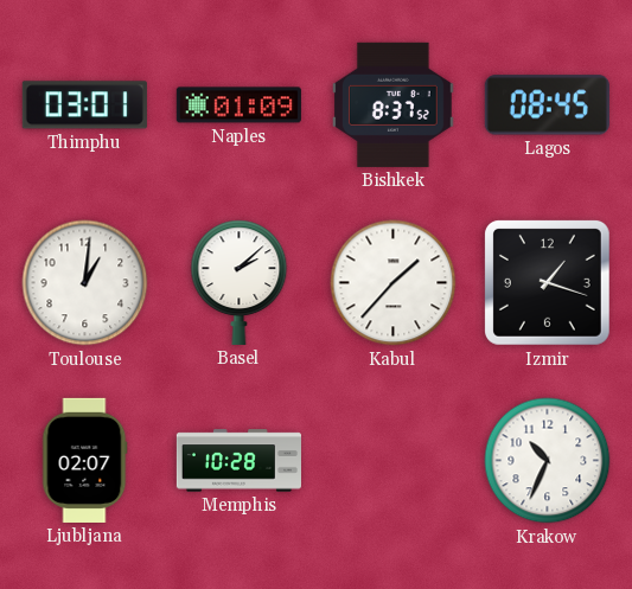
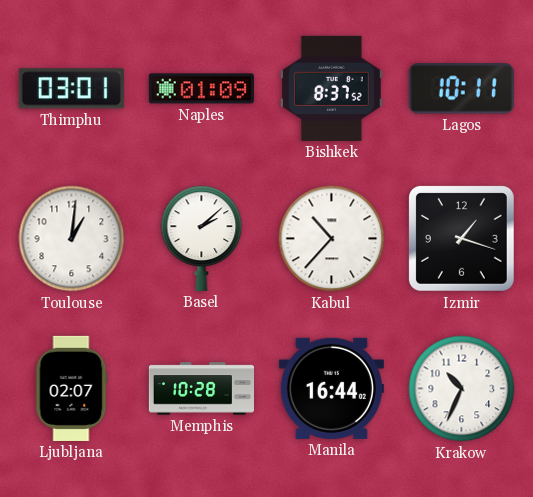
Lagos: 08:45 -> 10:11
Kabul: 1:37 -> 10:37
Manila: none -> 16:44
